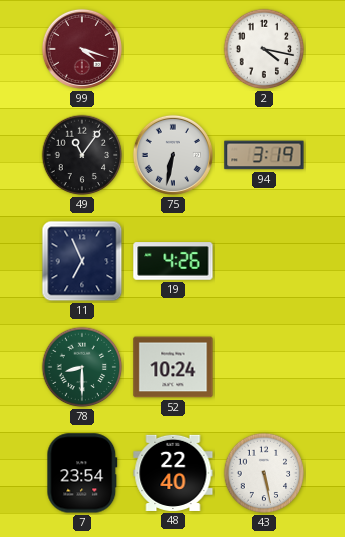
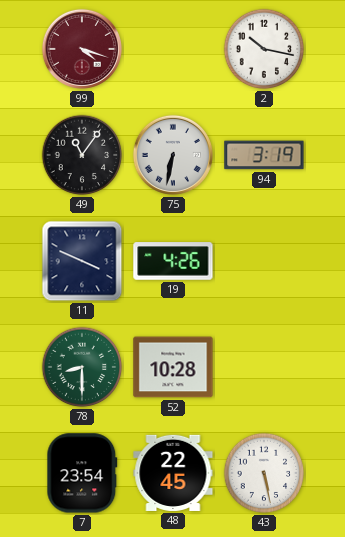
2: 4:17 -> 10:17
11: 6:56 -> 3:49
52: 10:24 -> 10:28
48: 22:40 -> 22:45
